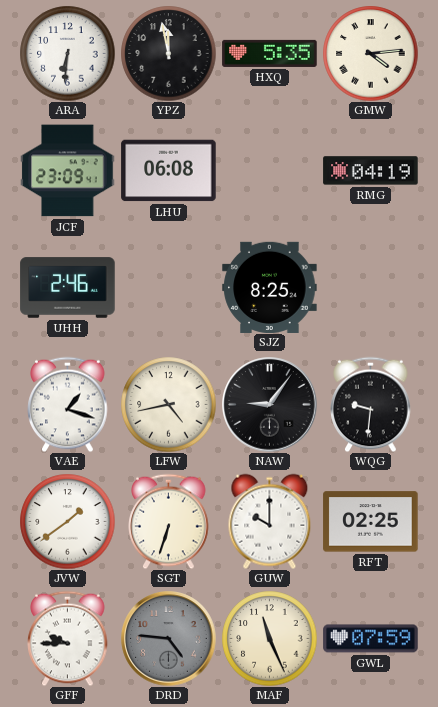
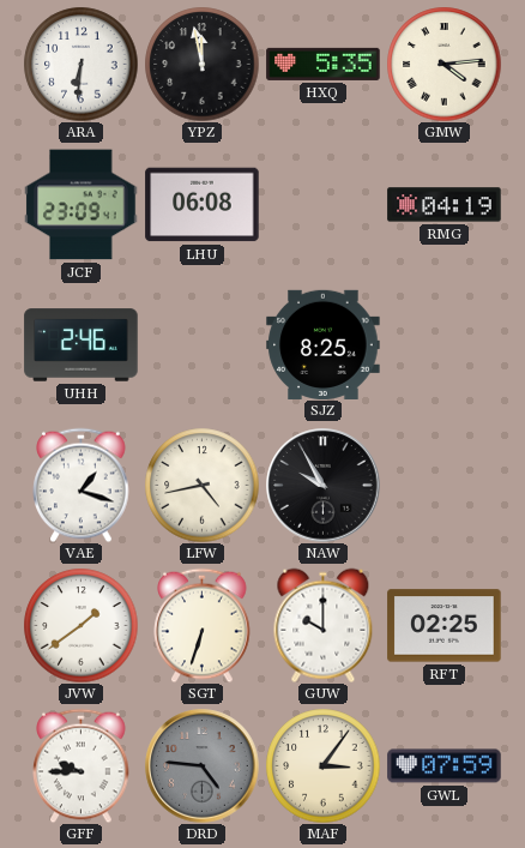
NAW: 9:06 -> 9:55
WQG: 9:31 -> none
MAF: 11:26 -> 3:06
